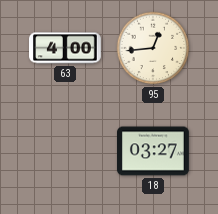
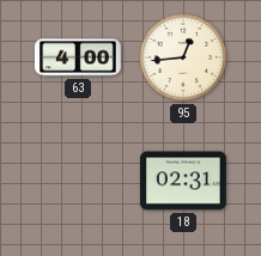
18: 03:27 -> 02:31
